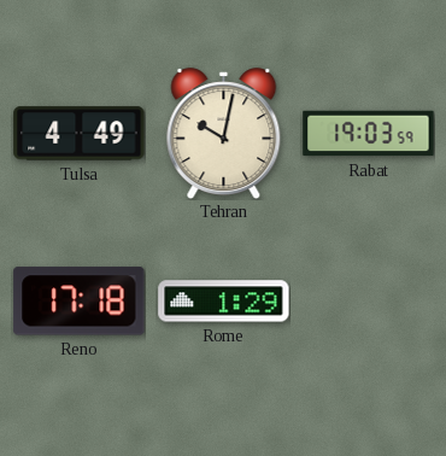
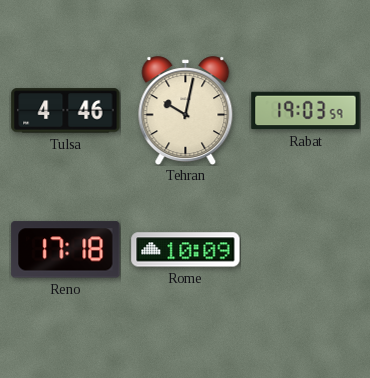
Tulsa: 4:49 -> 4:46
Rome: 1:29 -> 10:09
